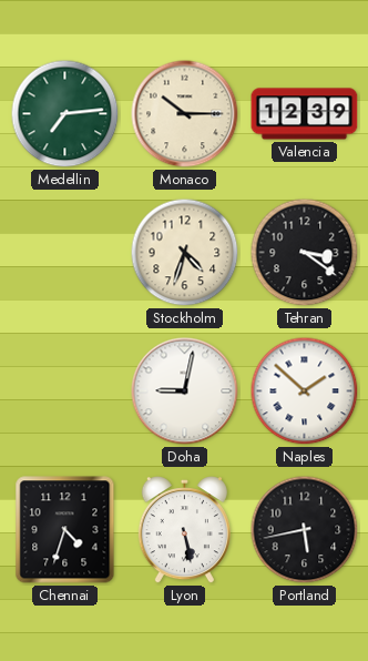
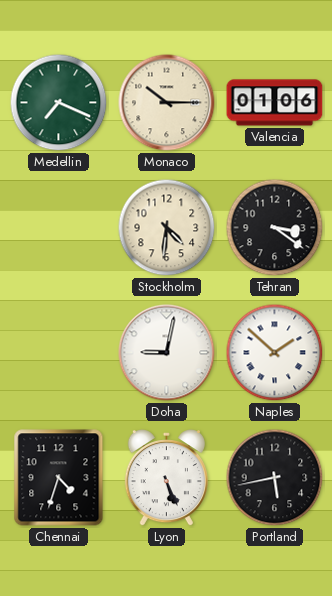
Medellin: 7:14 -> 7:19
Valencia: 12:39 -> 01:06
Stockholm: 4:33 -> 4:31
Lyon: 5:28 -> 5:26
